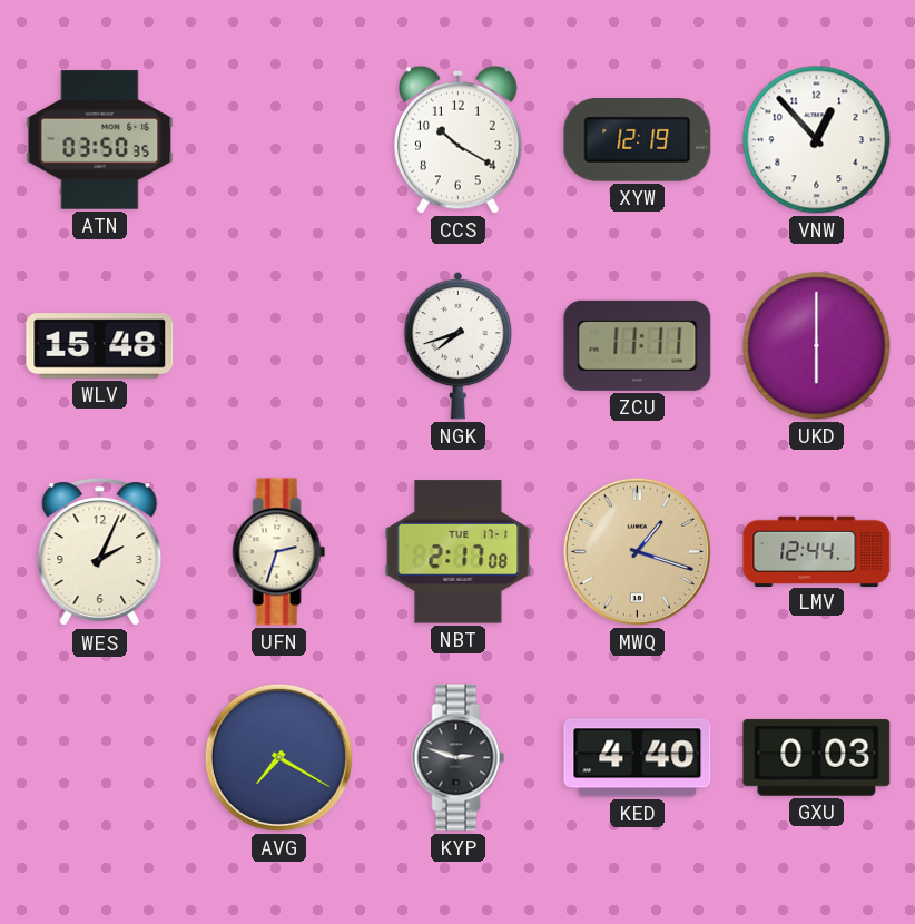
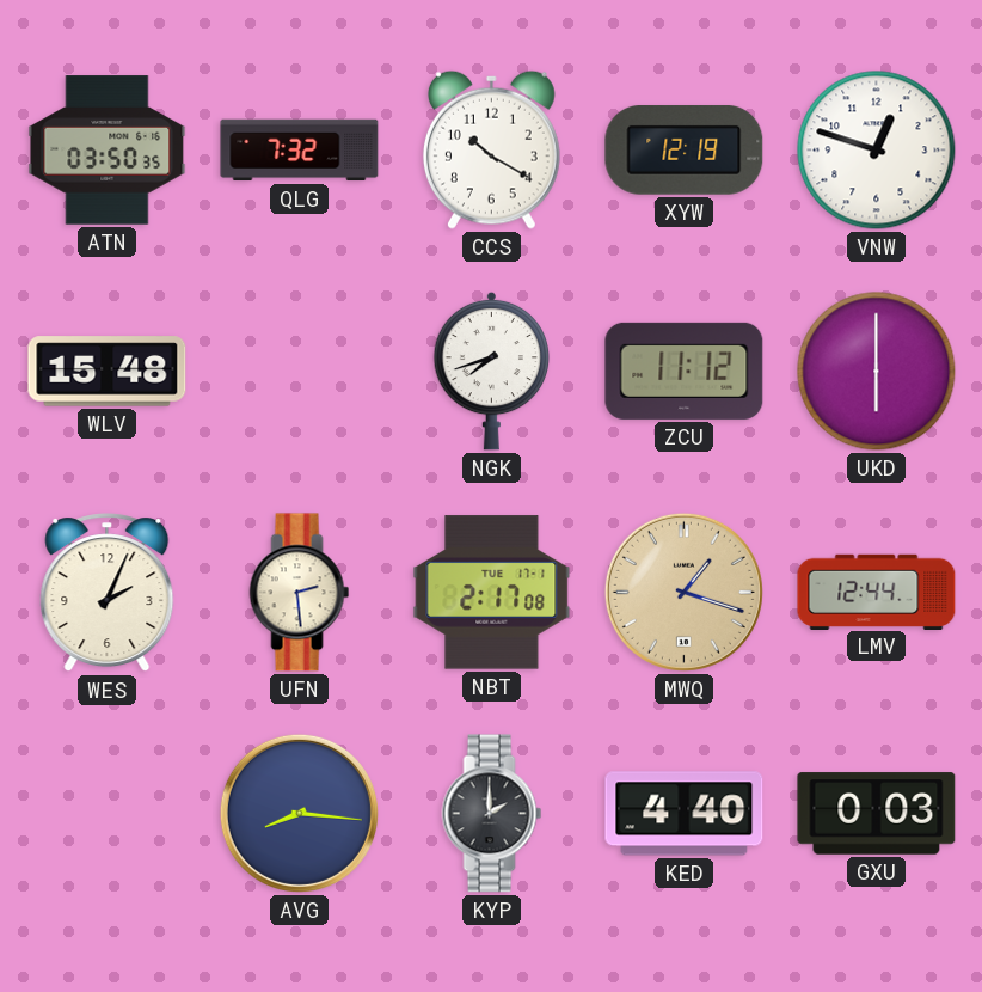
QLG: none -> 7:32
VNW: 12:53 -> 12:48
ZCU: 11:11 -> 11:12
UFN: 2:33 -> 2:29
AVG: 7:20 -> 8:16
KYP: 2:48 -> 2:00
